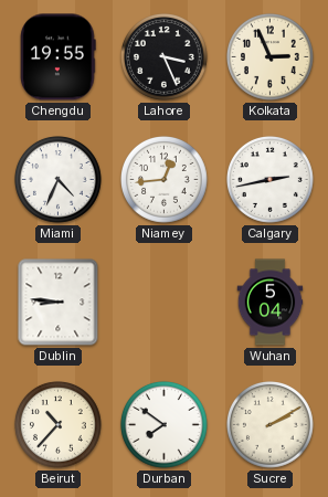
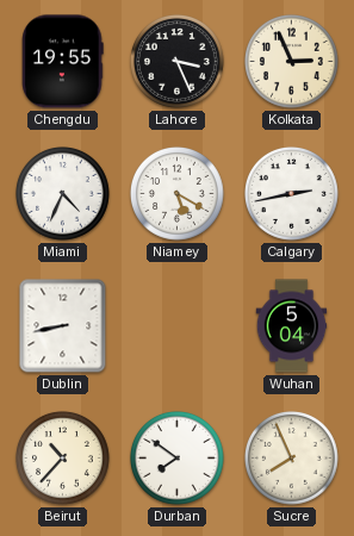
Niamey: 12:44 -> 5:20
Dublin: 8:46 -> 8:43
Sucre: 2:10 -> 7:56
